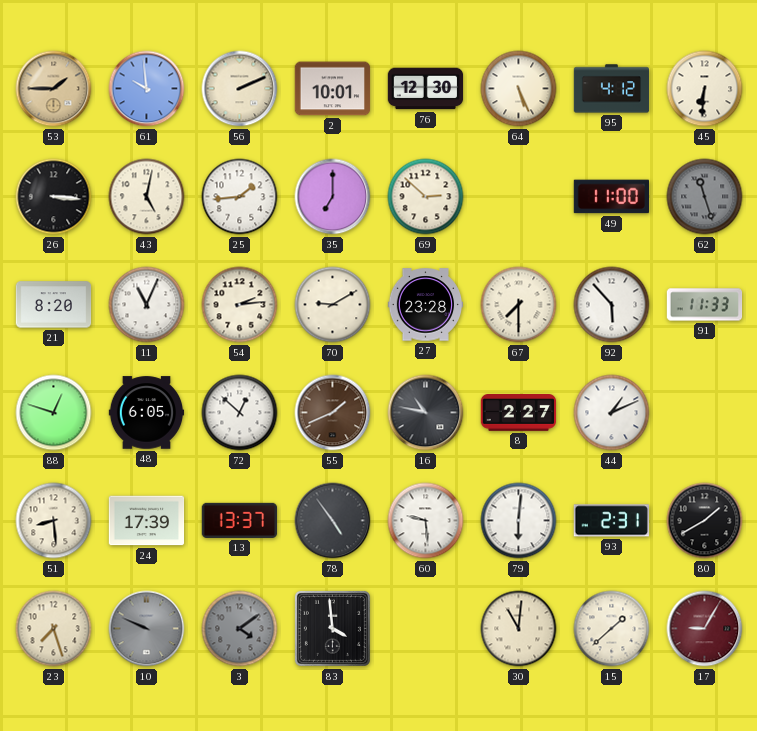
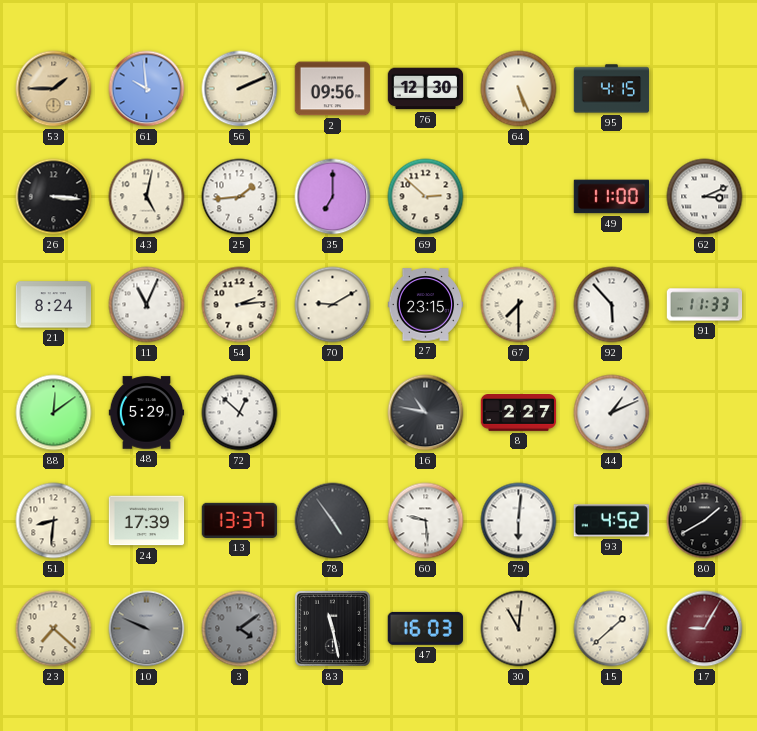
2: 10:01 -> 09:56
95: 4:12 -> 4:15
45: 6:31 -> none
62: 11:27 -> 3:11
62 dial: grey -> white
21: 8:20 -> 8:24
27: 23:28 -> 23:15
88: 12:48 -> 12:09
48: 6:05 -> 5:29
55: 1:41 -> none
51: 8:29 -> 8:31
93: 2:31 -> 4:52
23: 7:27 -> 7:22
83: 3:59 -> 11:28
47: none -> 16:03
